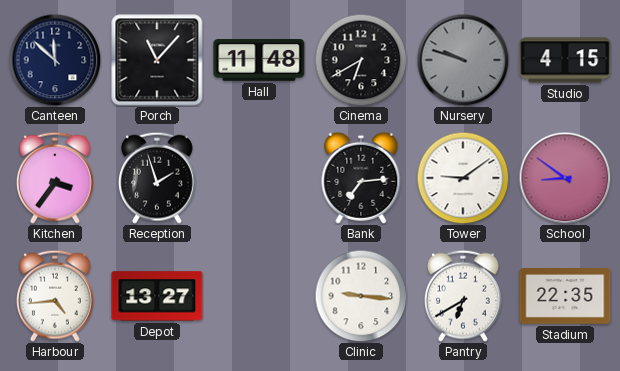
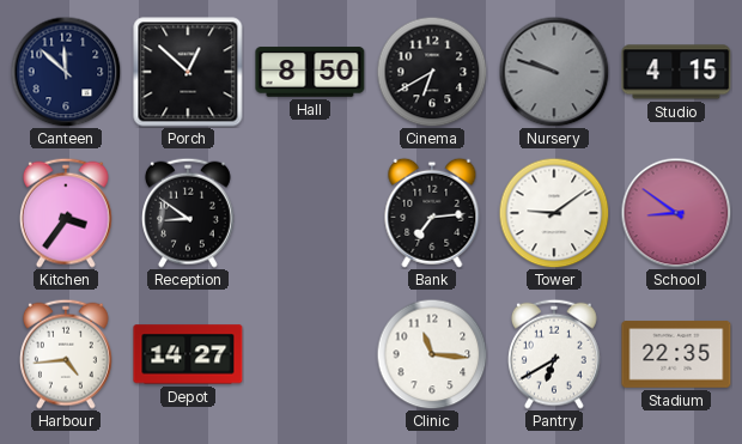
Porch: 11:07 -> 12:52
Hall: 11:48 -> 8:50
Reception: 1:57 -> 8:51
Depot: 13:27 -> 14:27
Clinic: 9:16 -> 11:16
